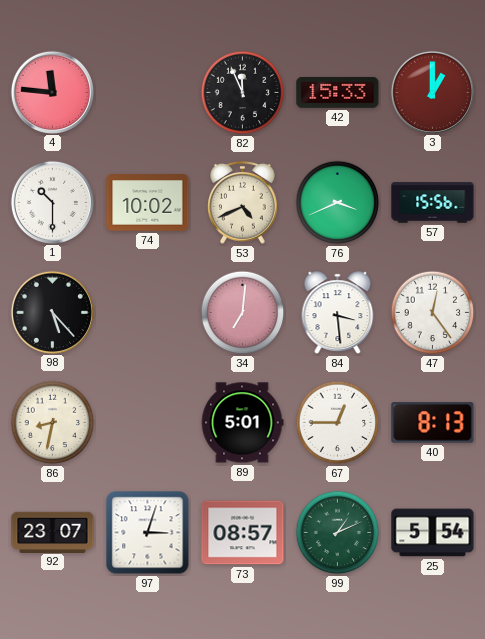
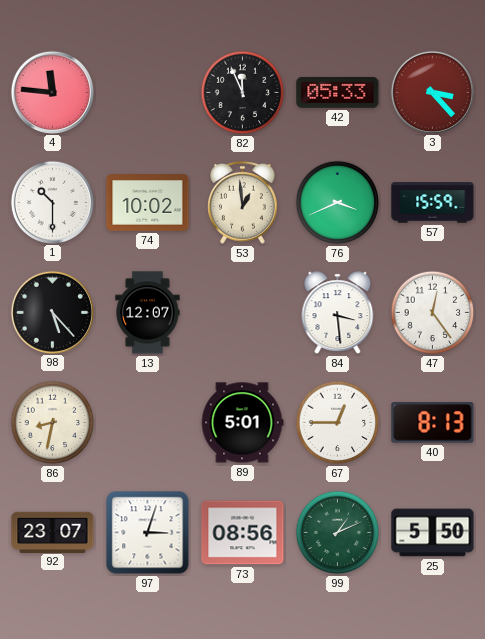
42: 15:33 -> 05:33
3: 1:00 -> 3:23
53: 4:41 -> 12:59
57: 15:56 -> 15:59
13: none -> 12:07
34: 7:01 -> none
73: 08:57 -> 08:56
25: 5:54 -> 5:50
